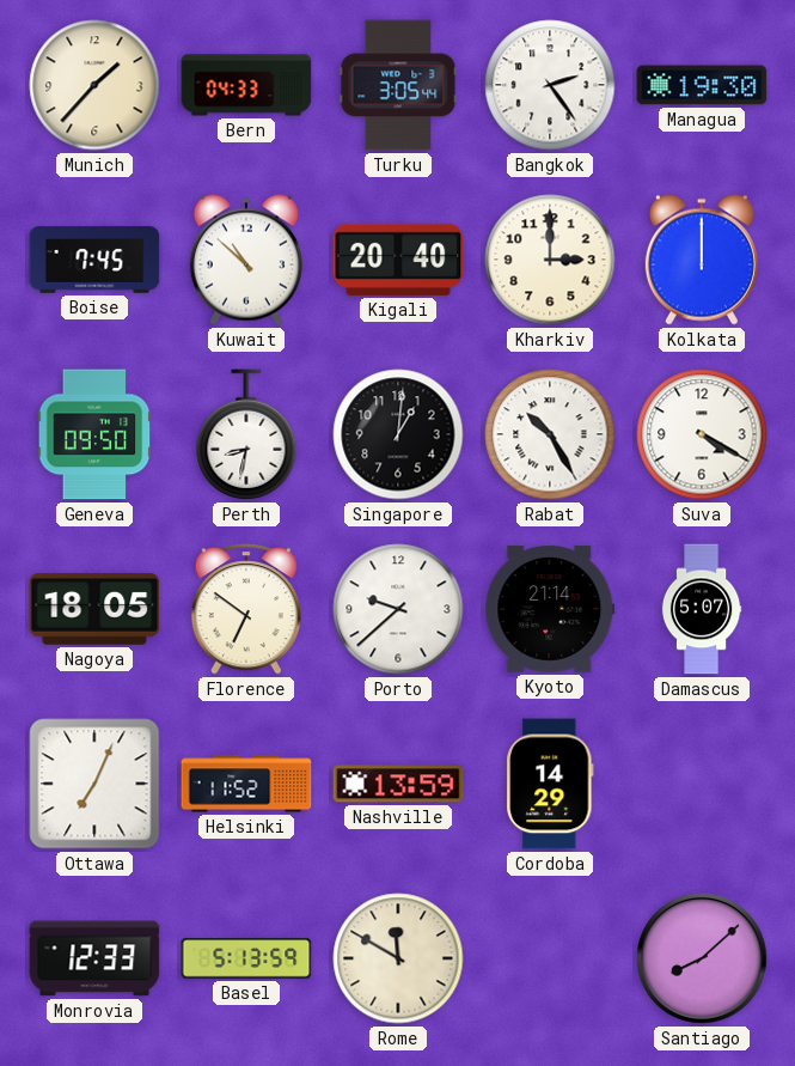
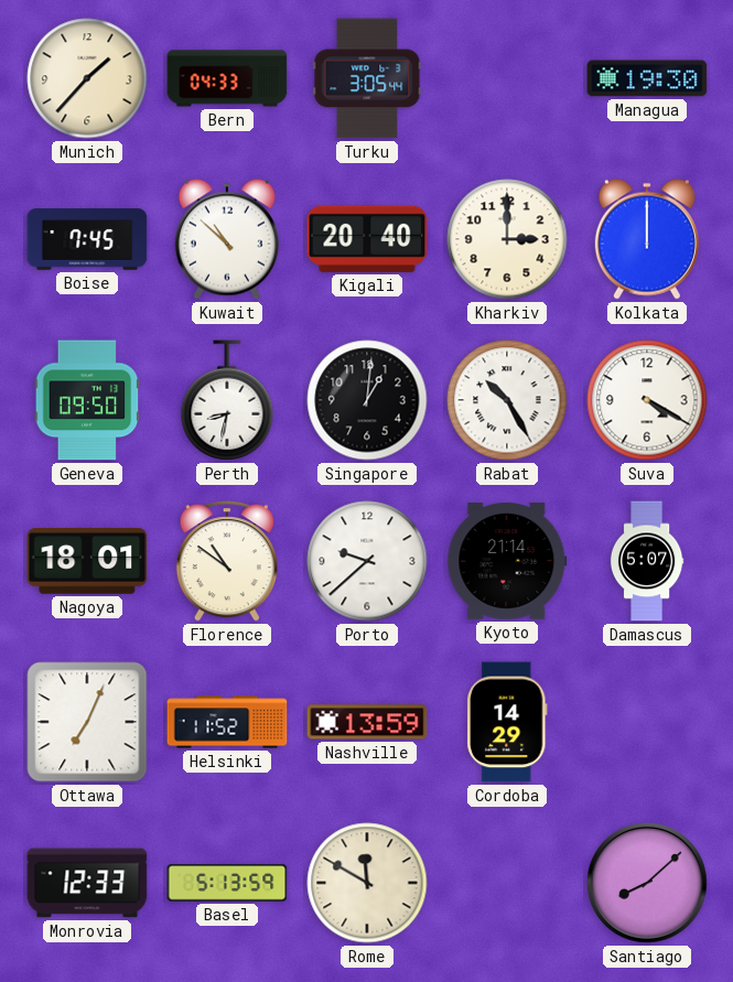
Bangkok: 2:24 -> none
Nagoya: 18:05 -> 18:01
Florence: 6:51 -> 10:51
